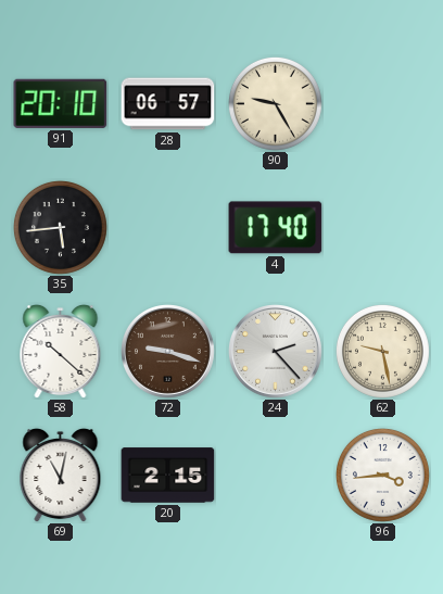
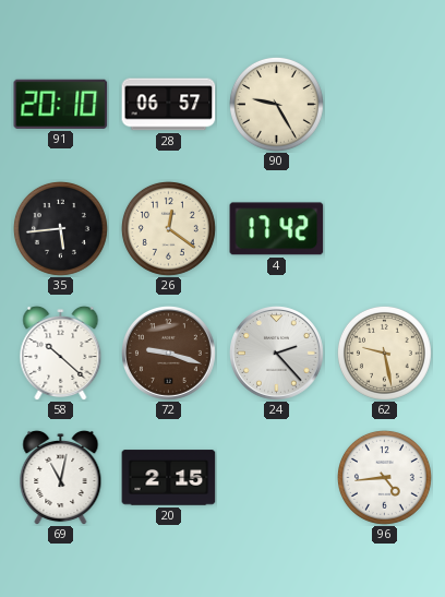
26: none -> 12:21
4: 17:40 -> 17:42
96: 3:44 -> 4:44
